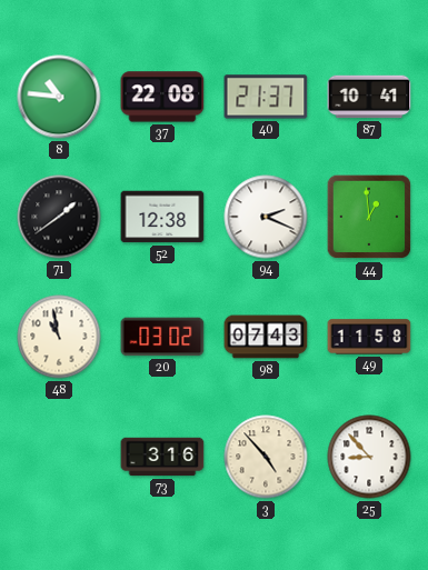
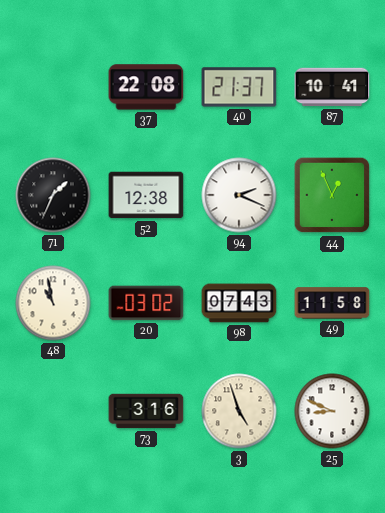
8: 10:46 -> none
71: 1:39 -> 1:34
44: 12:59 -> 12:56
3: 4:53 -> 4:57
25: 8:53 -> 8:49
